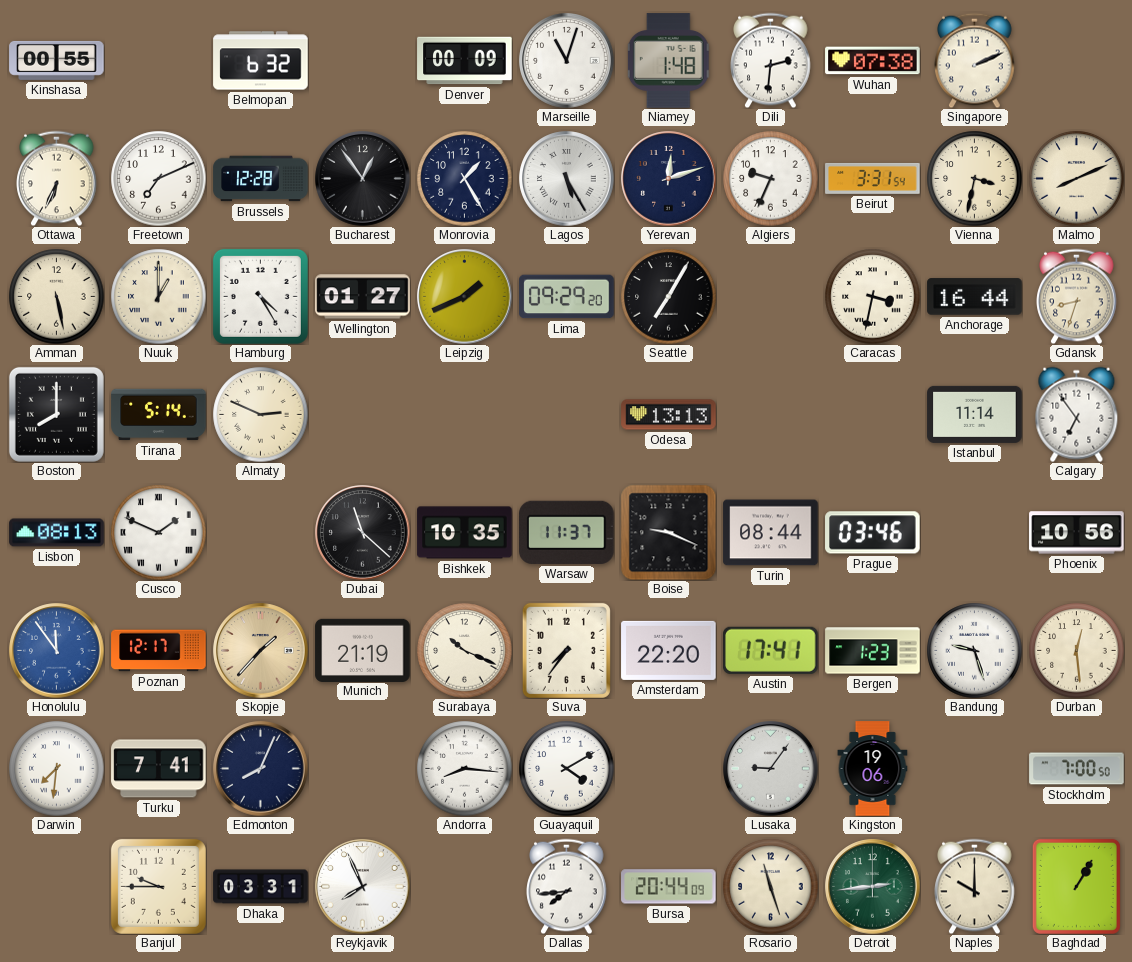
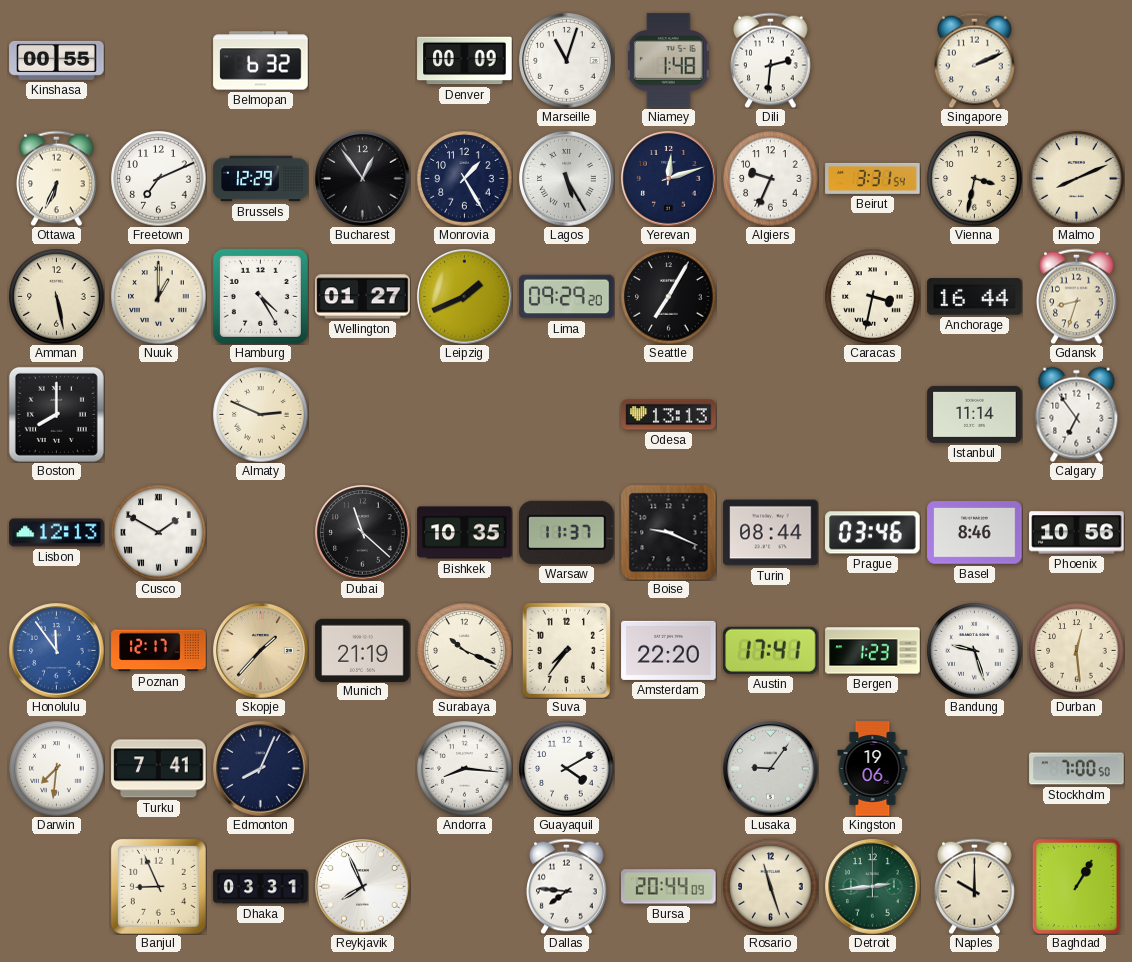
Wuhan: 07:38 -> none
Brussels: 12:28 -> 12:29
Tirana: 5:14 -> none
Lisbon: 08:13 -> 12:13
Cusco: 1:49 -> 1:50
Basel: none -> 8:46
Banjul: 9:45 -> 8:56
Dallas: 7:44 -> 7:46
